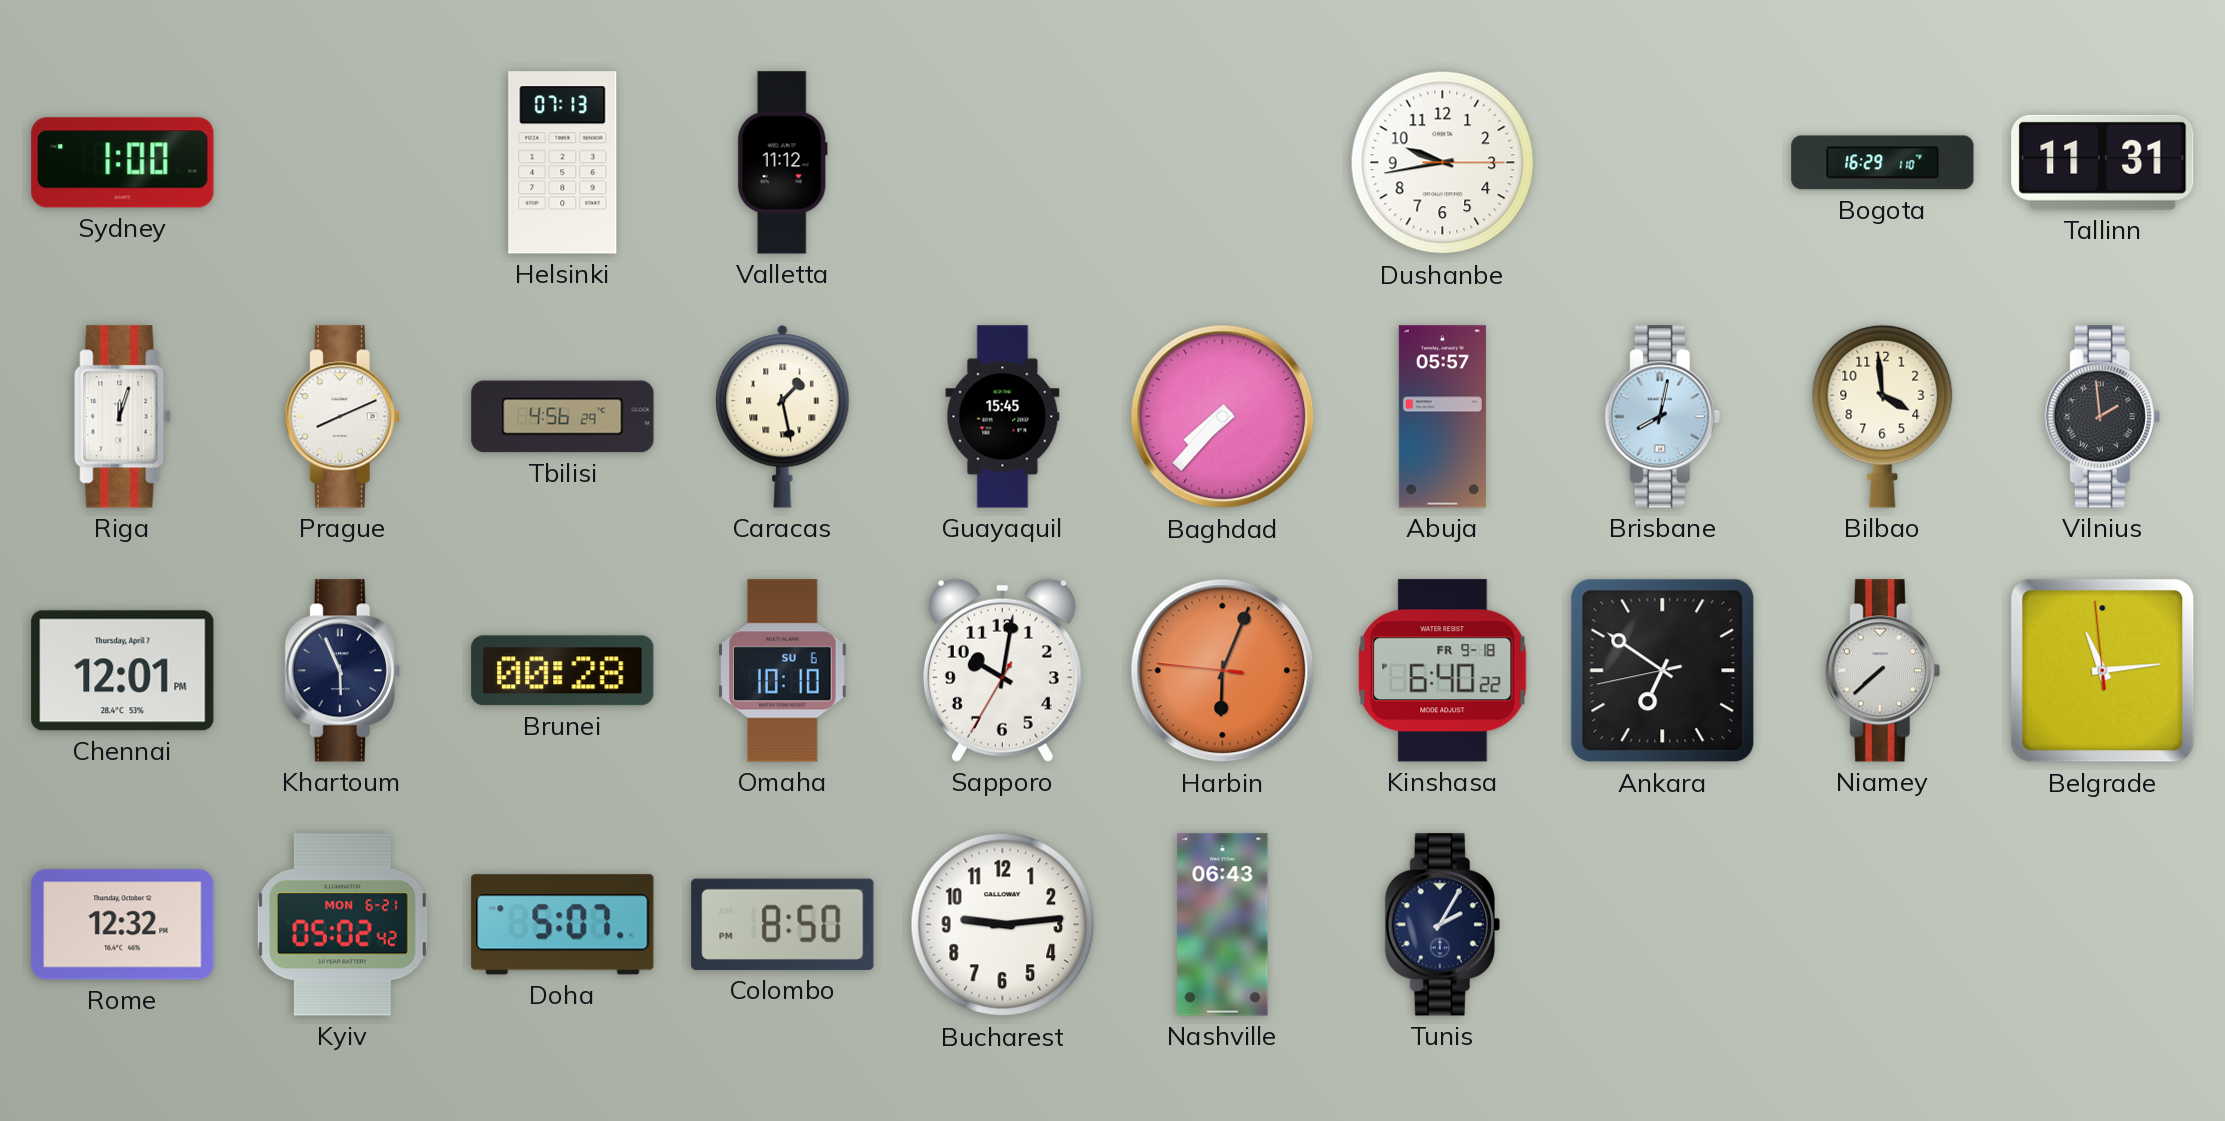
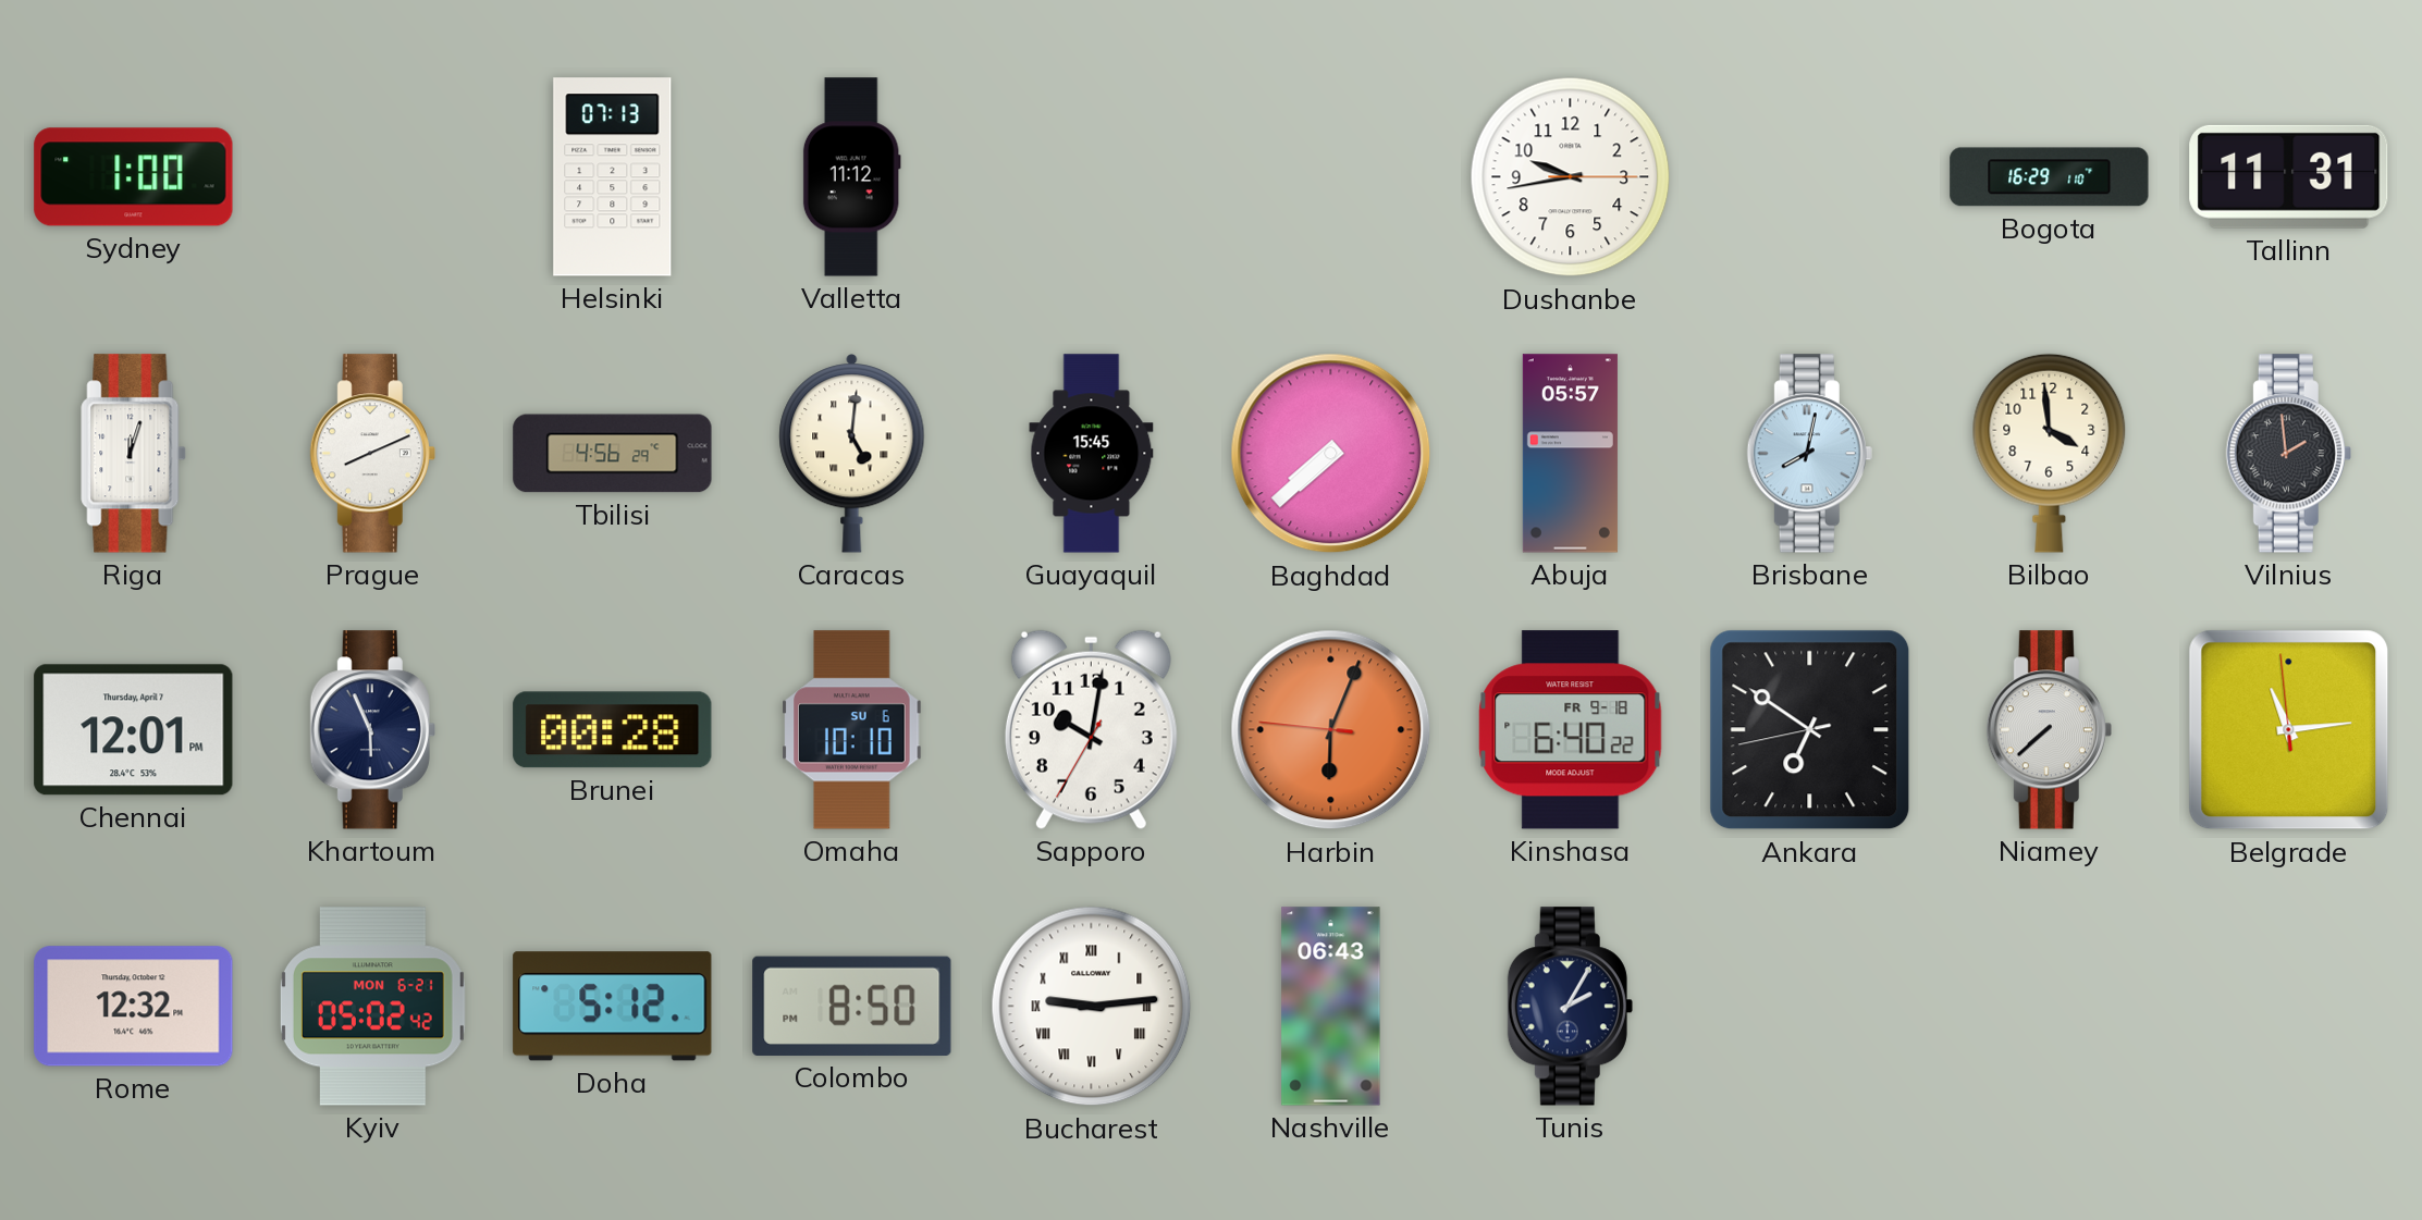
Caracas: 1:28 -> 5:01
Baghdad: 7:37 -> 7:38
Doha: 5:07 -> 5:12
Bucharest numerals: Arabic -> Roman
